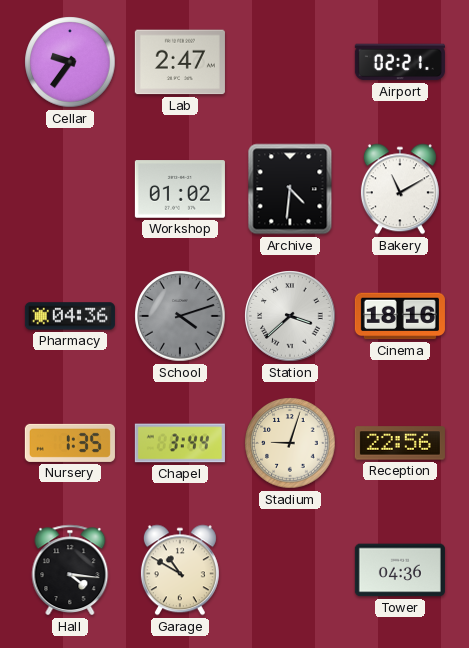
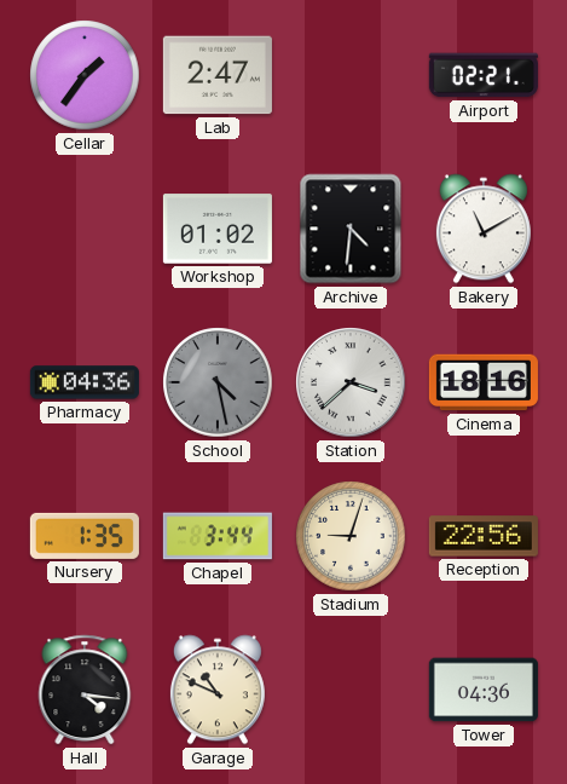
Cellar: 9:36 -> 1:36
School: 4:12 -> 4:28
Garage: 10:50 -> 10:49
